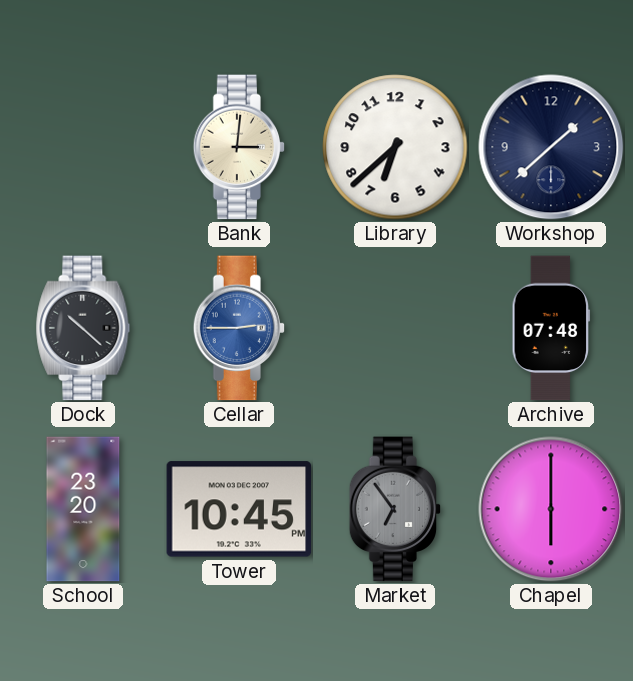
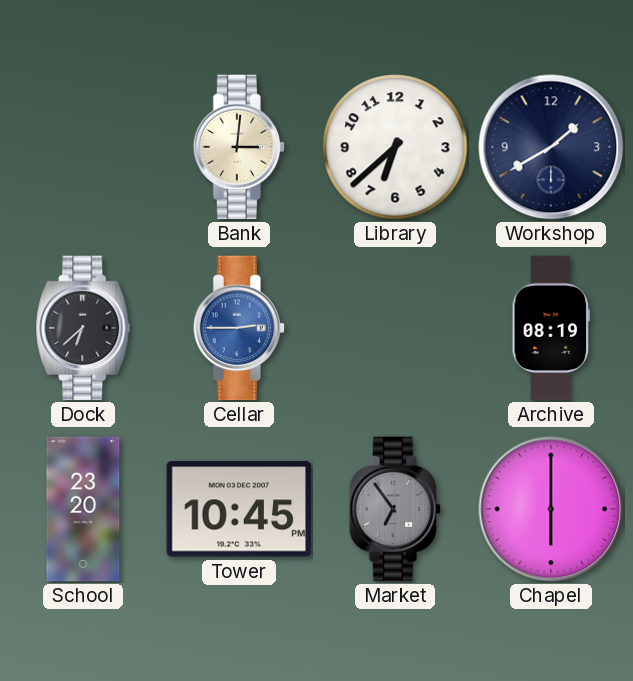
Workshop: 1:38 -> 1:40
Dock: 10:22 -> 6:38
Archive: 07:48 -> 08:19
